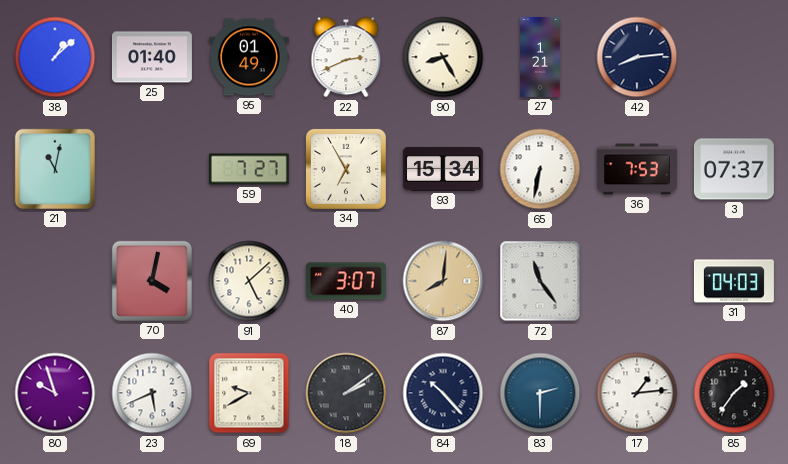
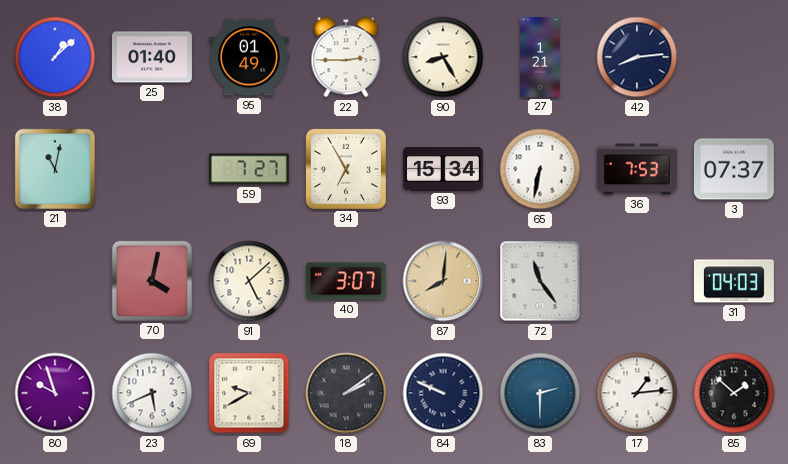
22: 2:41 -> 2:45
84: 10:23 -> 9:49
85: 1:36 -> 1:52
